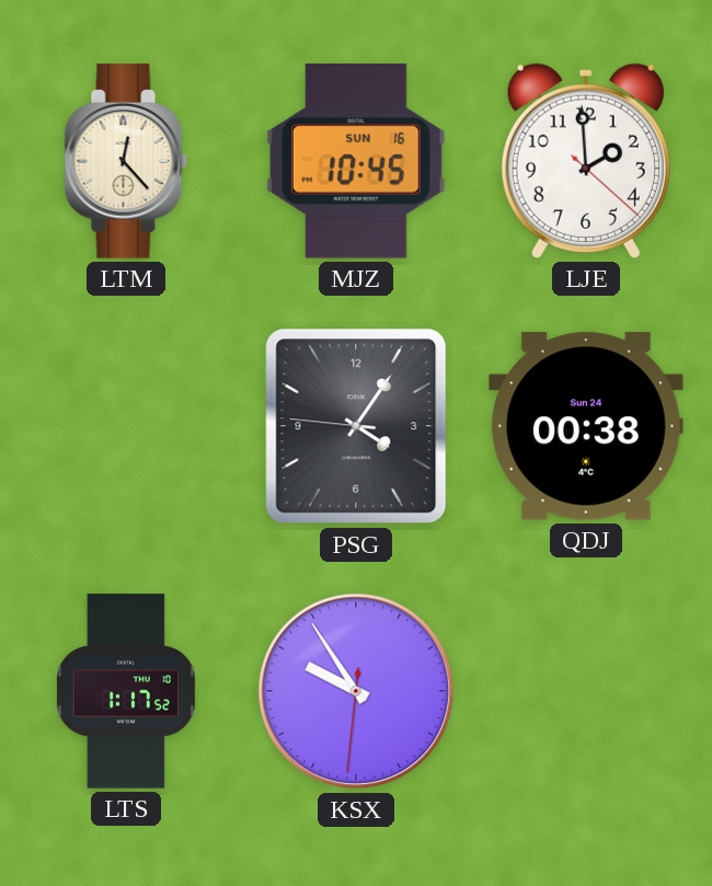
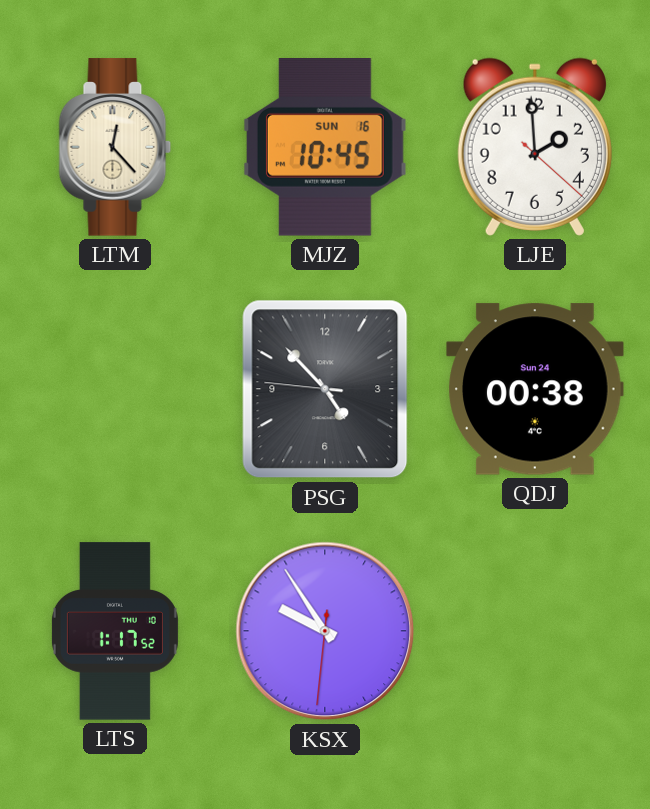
PSG: 4:05 -> 4:52
